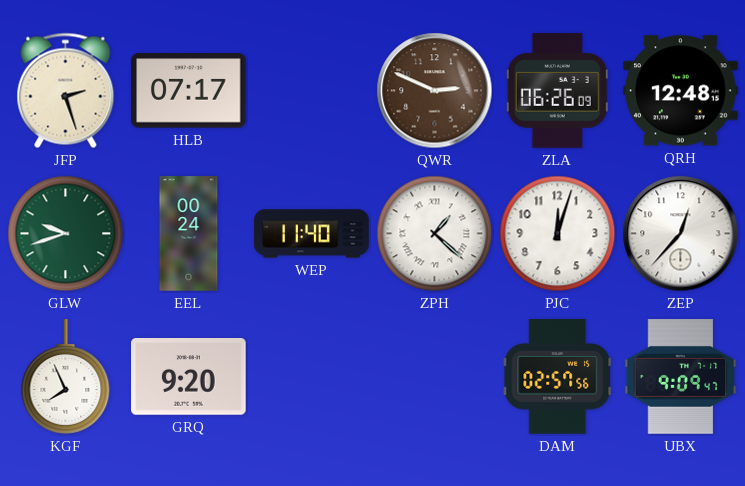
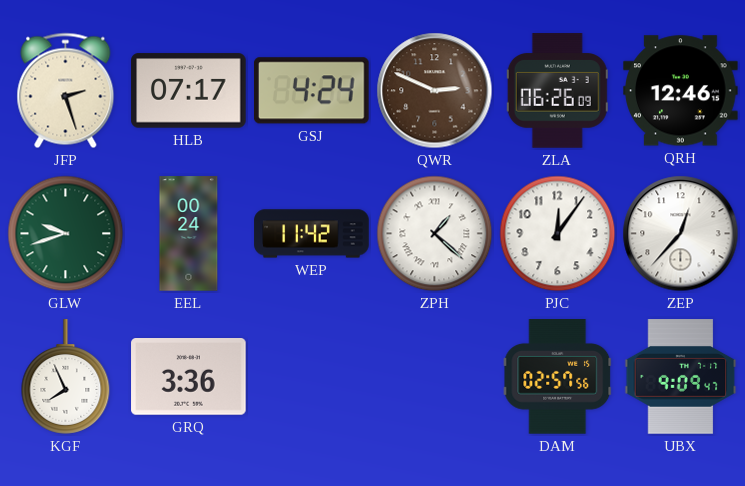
GSJ: none -> 4:24
QRH: 12:48 -> 12:46
WEP: 11:40 -> 11:42
PJC: 12:03 -> 12:06
GRQ: 9:20 -> 3:36
